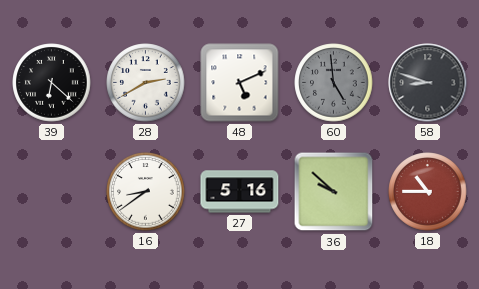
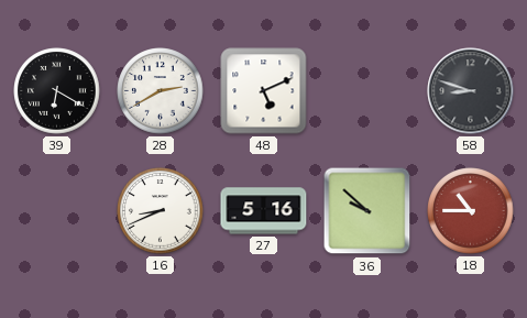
39: 6:22 -> 6:20
60: 4:59 -> none
16: 8:39 -> 8:41
